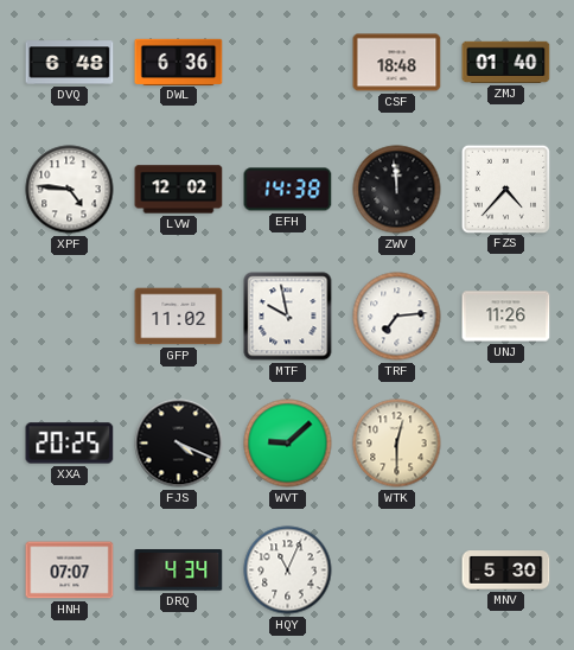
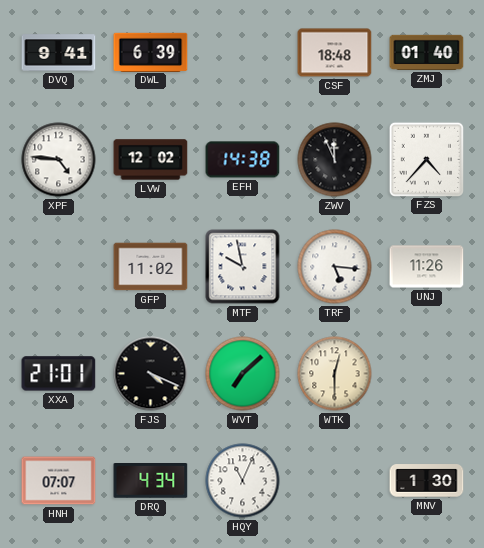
DVQ: 6:48 -> 9:41
DWL: 6:36 -> 6:39
ZWV: 11:59 -> 11:56
TRF: 7:14 -> 5:16
XXA: 20:25 -> 21:01
WVT: 9:08 -> 7:08
MNV: 5:30 -> 1:30
